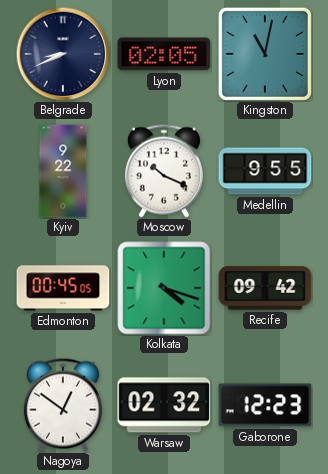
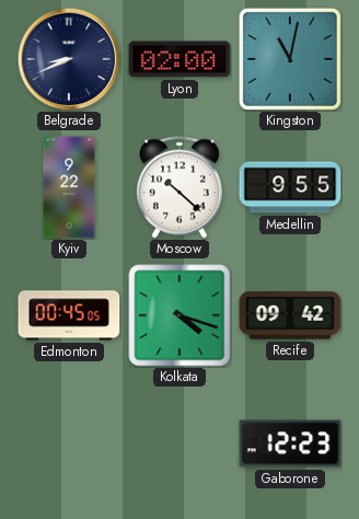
Lyon: 02:05 -> 02:00
Moscow: 10:19 -> 10:22
Nagoya: 12:51 -> none
Warsaw: 02:32 -> none
